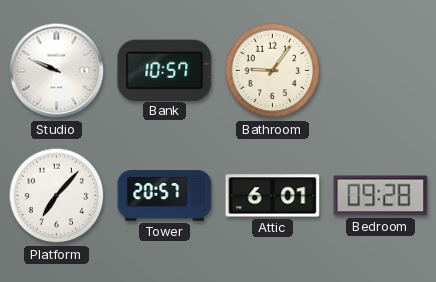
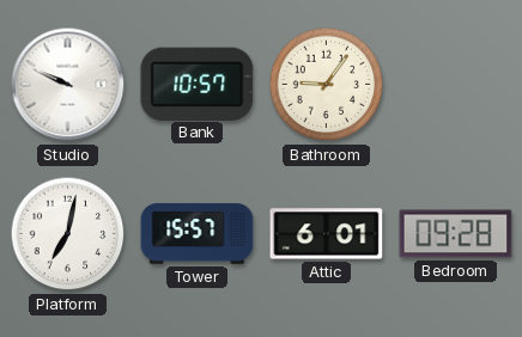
Platform: 7:07 -> 7:02
Tower: 20:57 -> 15:57
